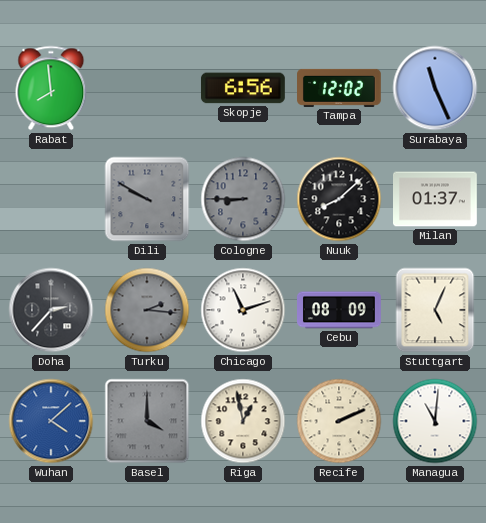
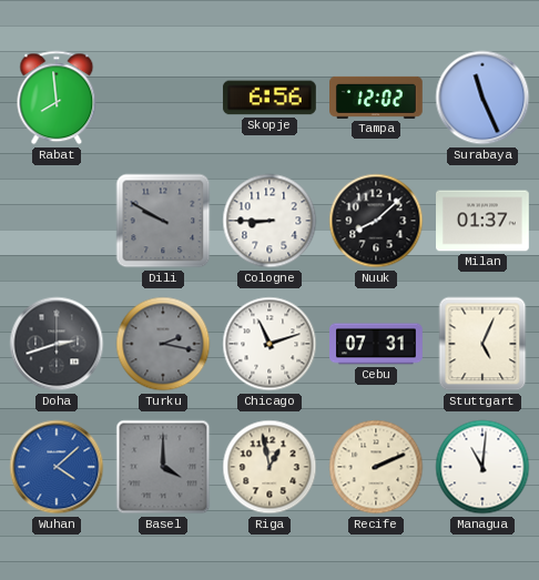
Cologne dial: grey -> white
Doha: 2:37 -> 2:42
Turku: 2:16 -> 2:17
Cebu: 08:09 -> 07:31
